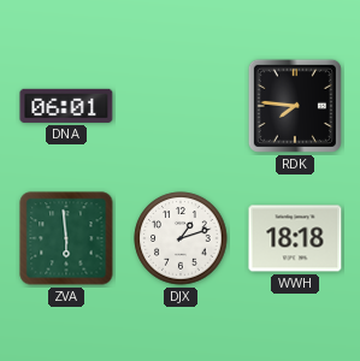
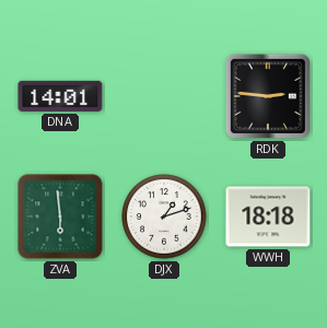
DNA: 06:01 -> 14:01
RDK: 7:46 -> 2:46
